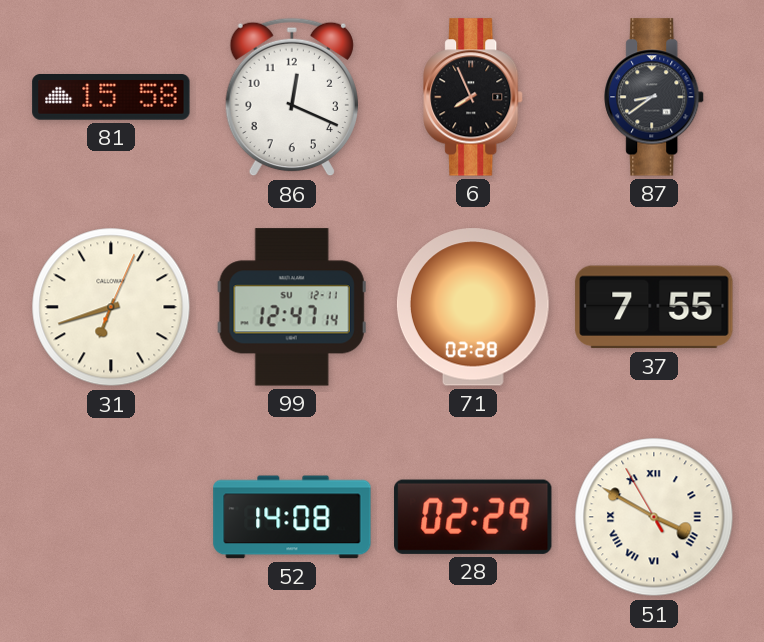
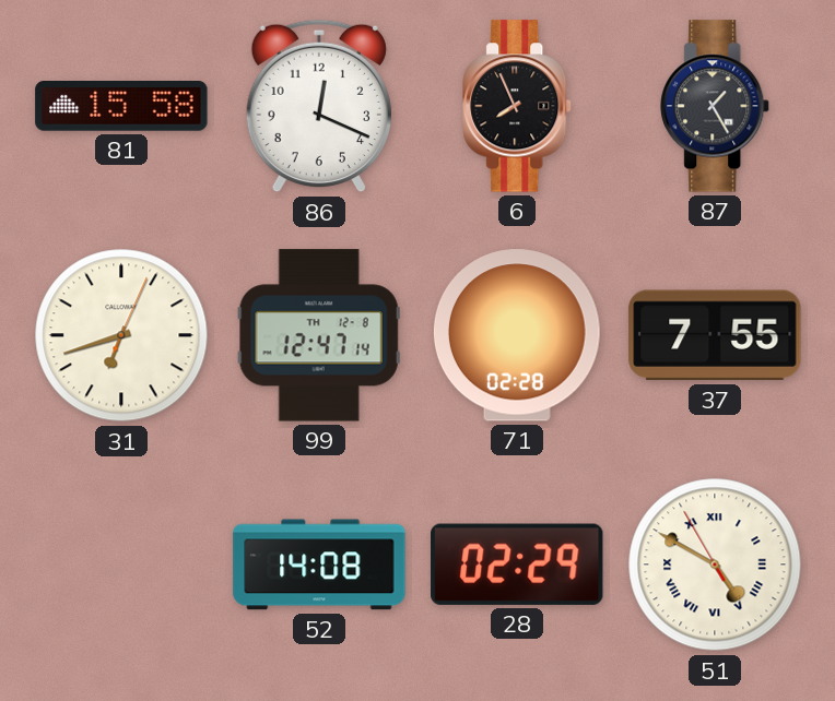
87: 8:39 -> 1:25
99 date: SU 12-11 -> TH 12-8
51: 3:49 -> 4:49
